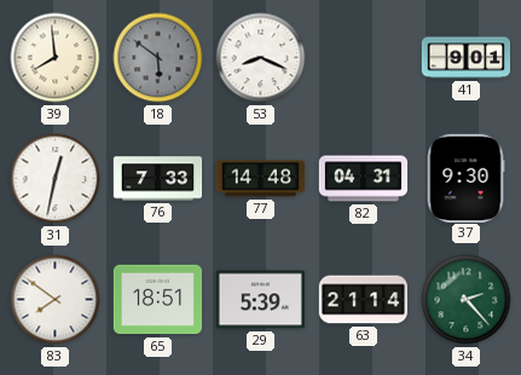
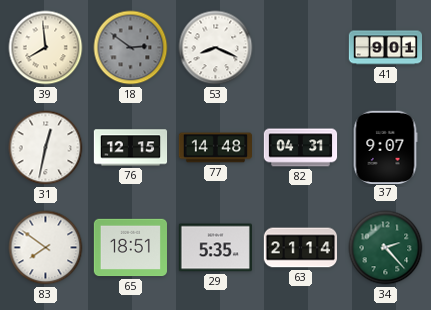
18: 5:51 -> 2:51
76: 7:33 -> 12:15
37: 9:30 -> 9:07
29: 5:39 -> 5:35
